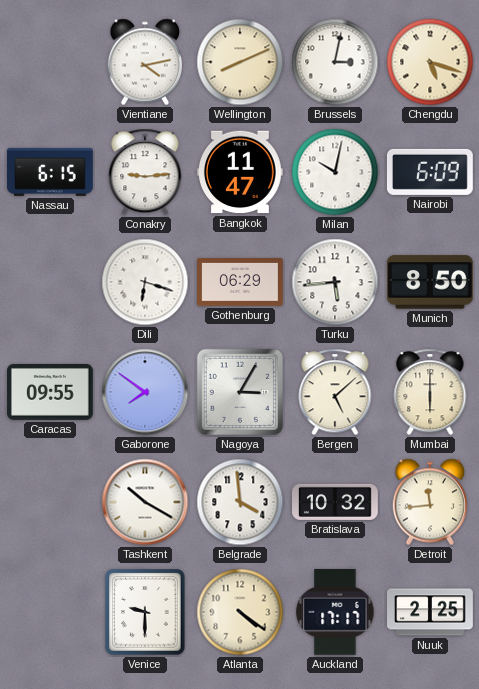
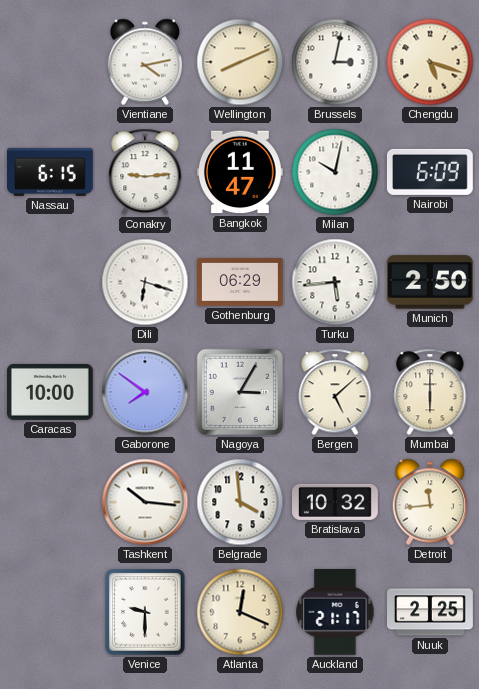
Munich: 8:50 -> 2:50
Caracas: 09:55 -> 10:00
Tashkent: 10:20 -> 10:16
Atlanta: 4:21 -> 12:19
Auckland: 17:17 -> 21:17
